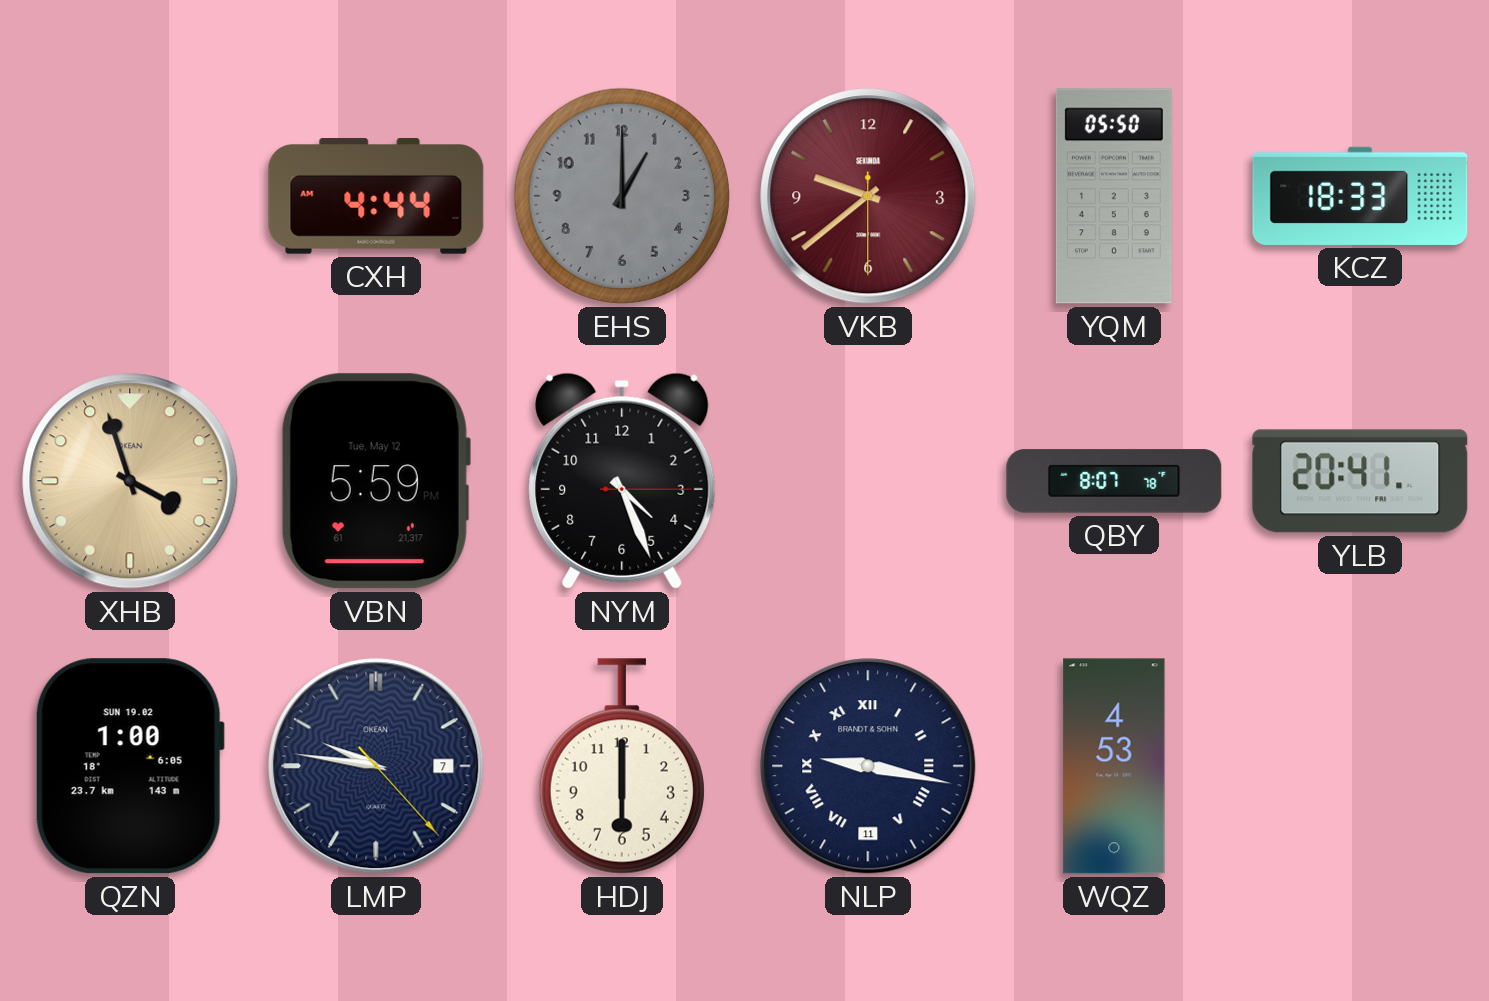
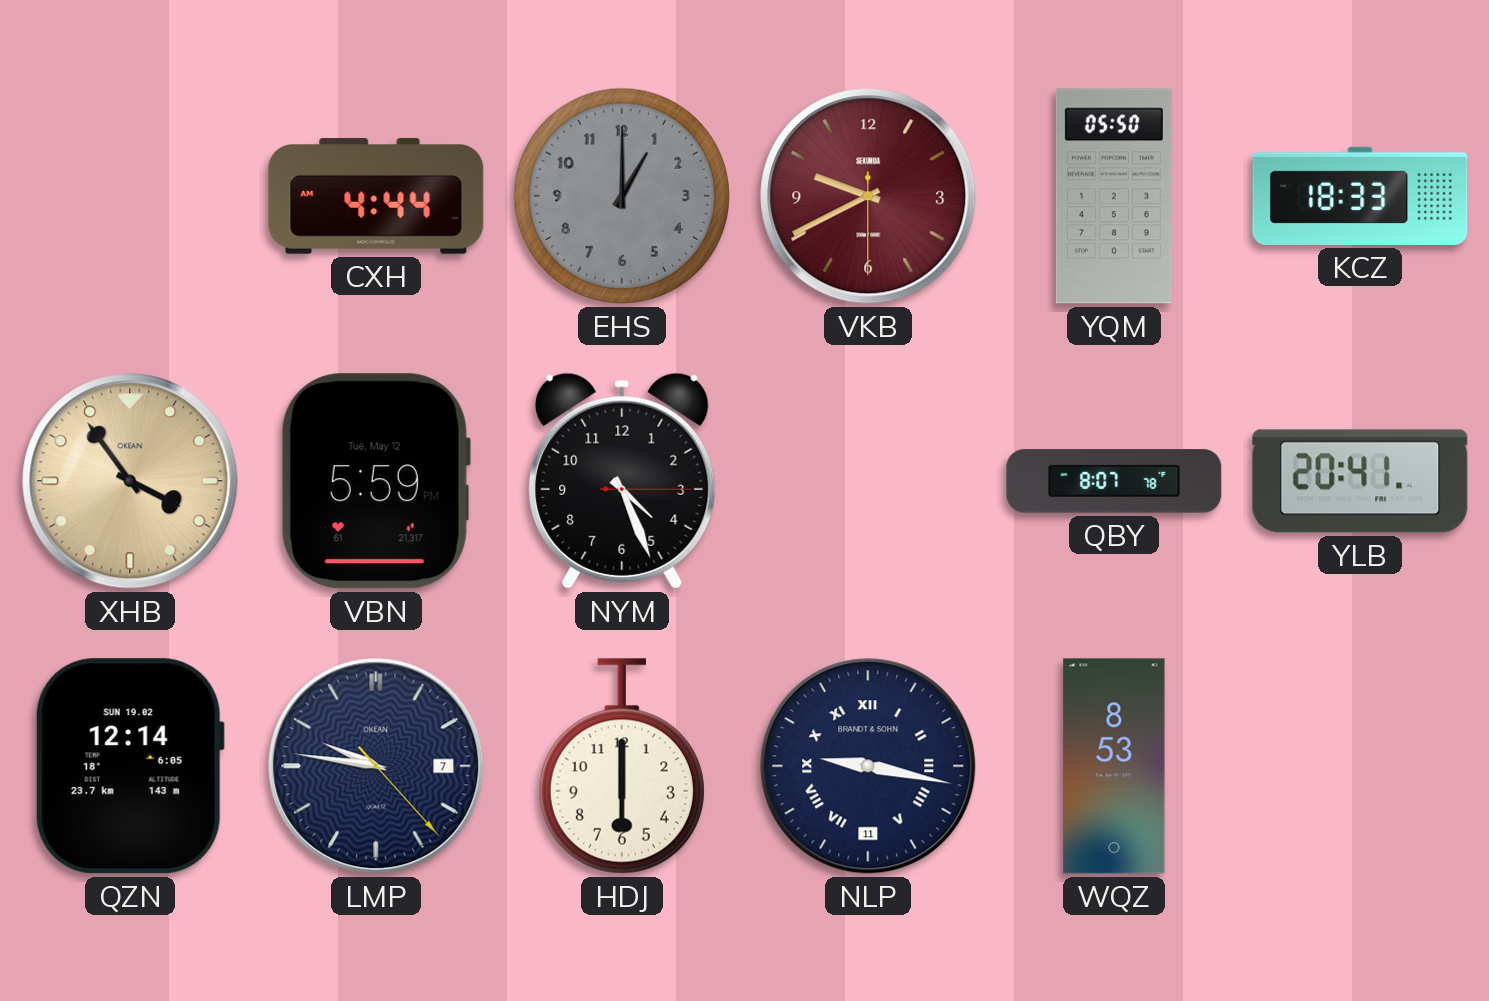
VKB: 9:38 -> 9:40
XHB: 3:57 -> 3:54
QZN: 1:00 -> 12:14
WQZ: 4:53 -> 8:53
